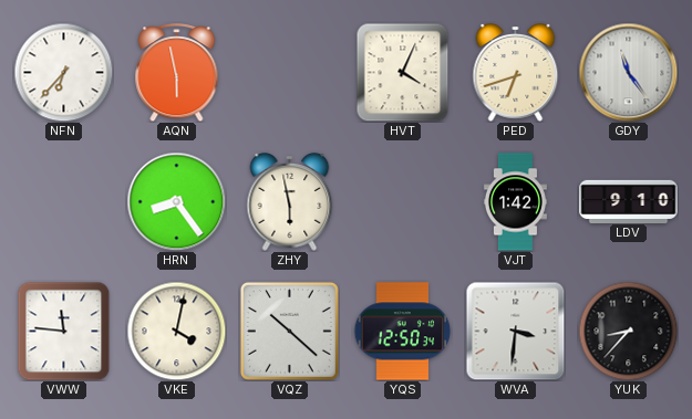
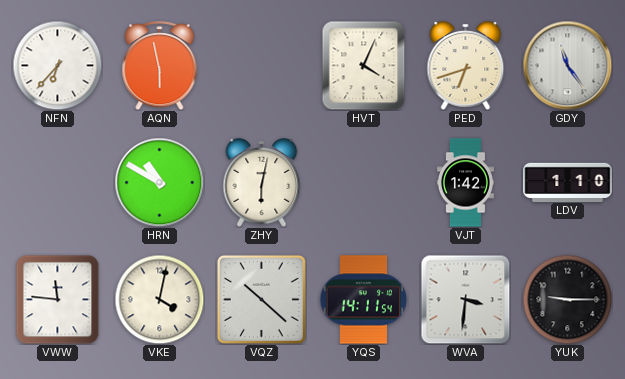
HRN: 8:24 -> 10:50
ZHY: 5:58 -> 6:02
LDV: 9:10 -> 1:10
YQS: 12:50 -> 14:11
YUK: 8:37 -> 9:15
